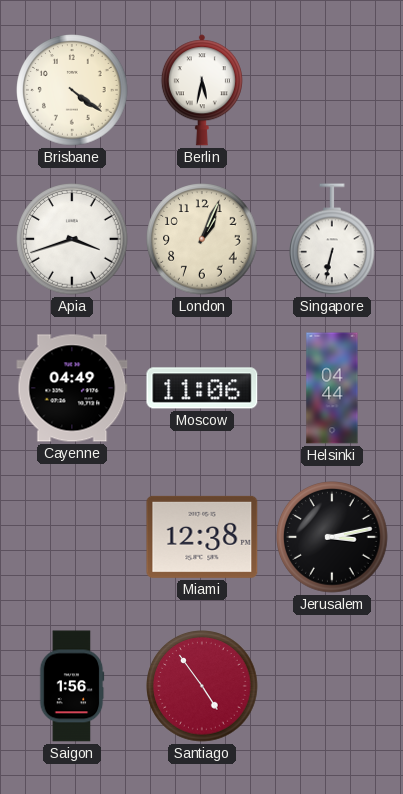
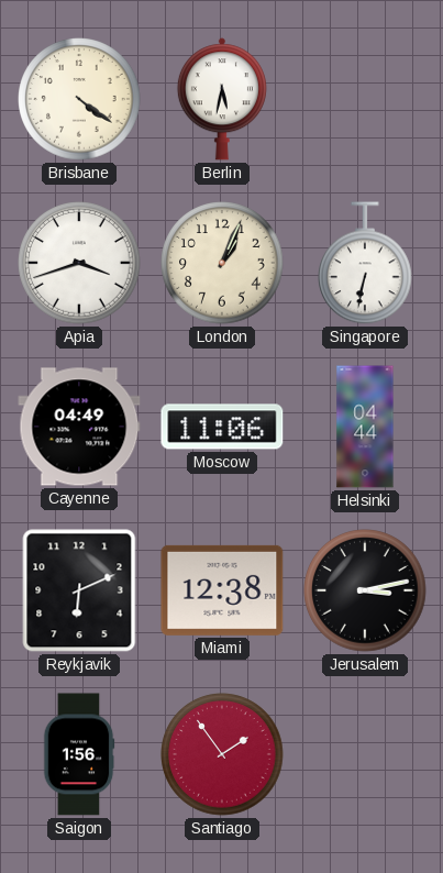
Reykjavik: none -> 6:11
Santiago: 4:54 -> 1:54
